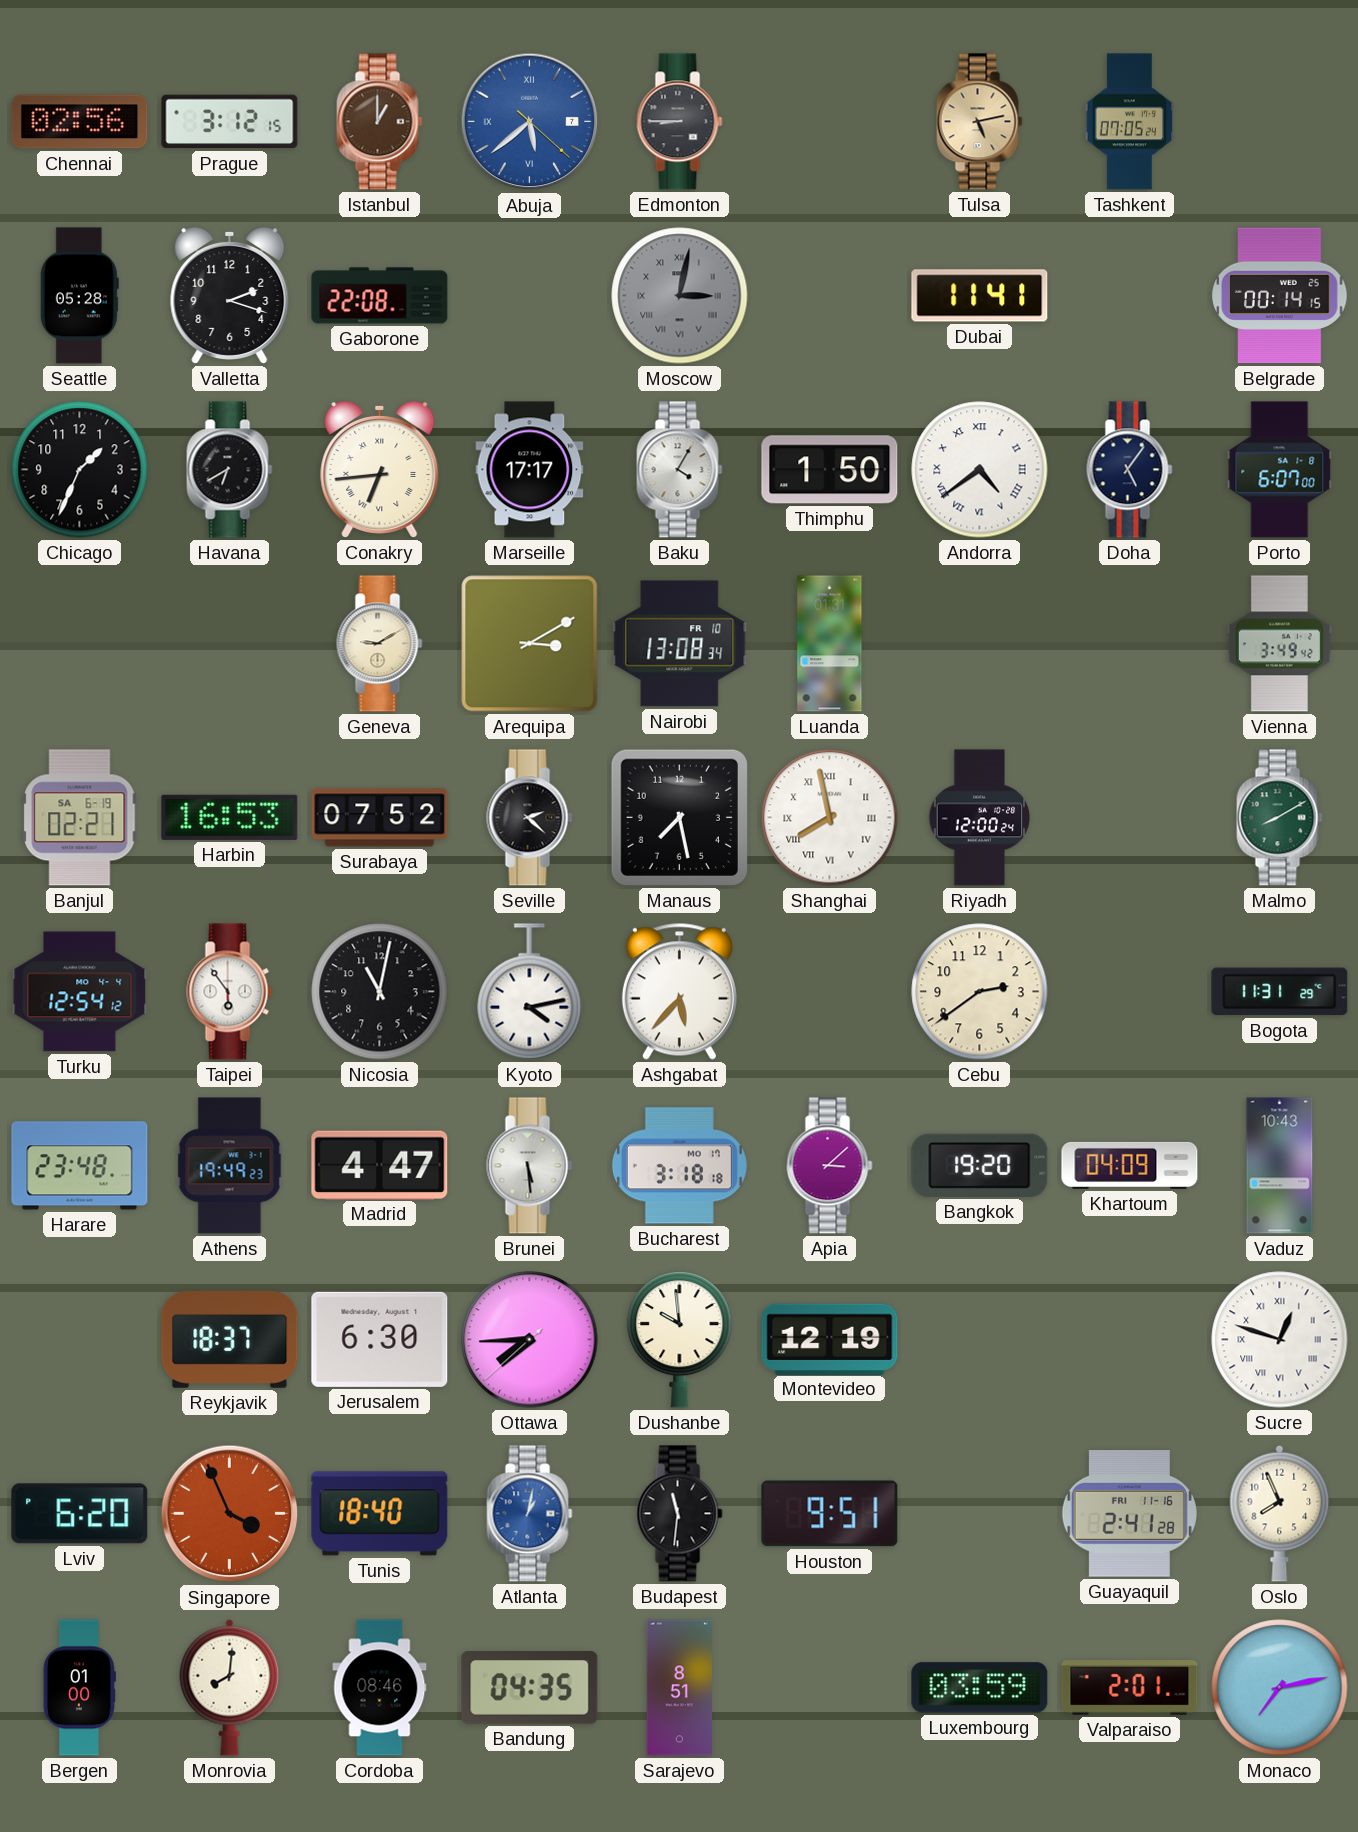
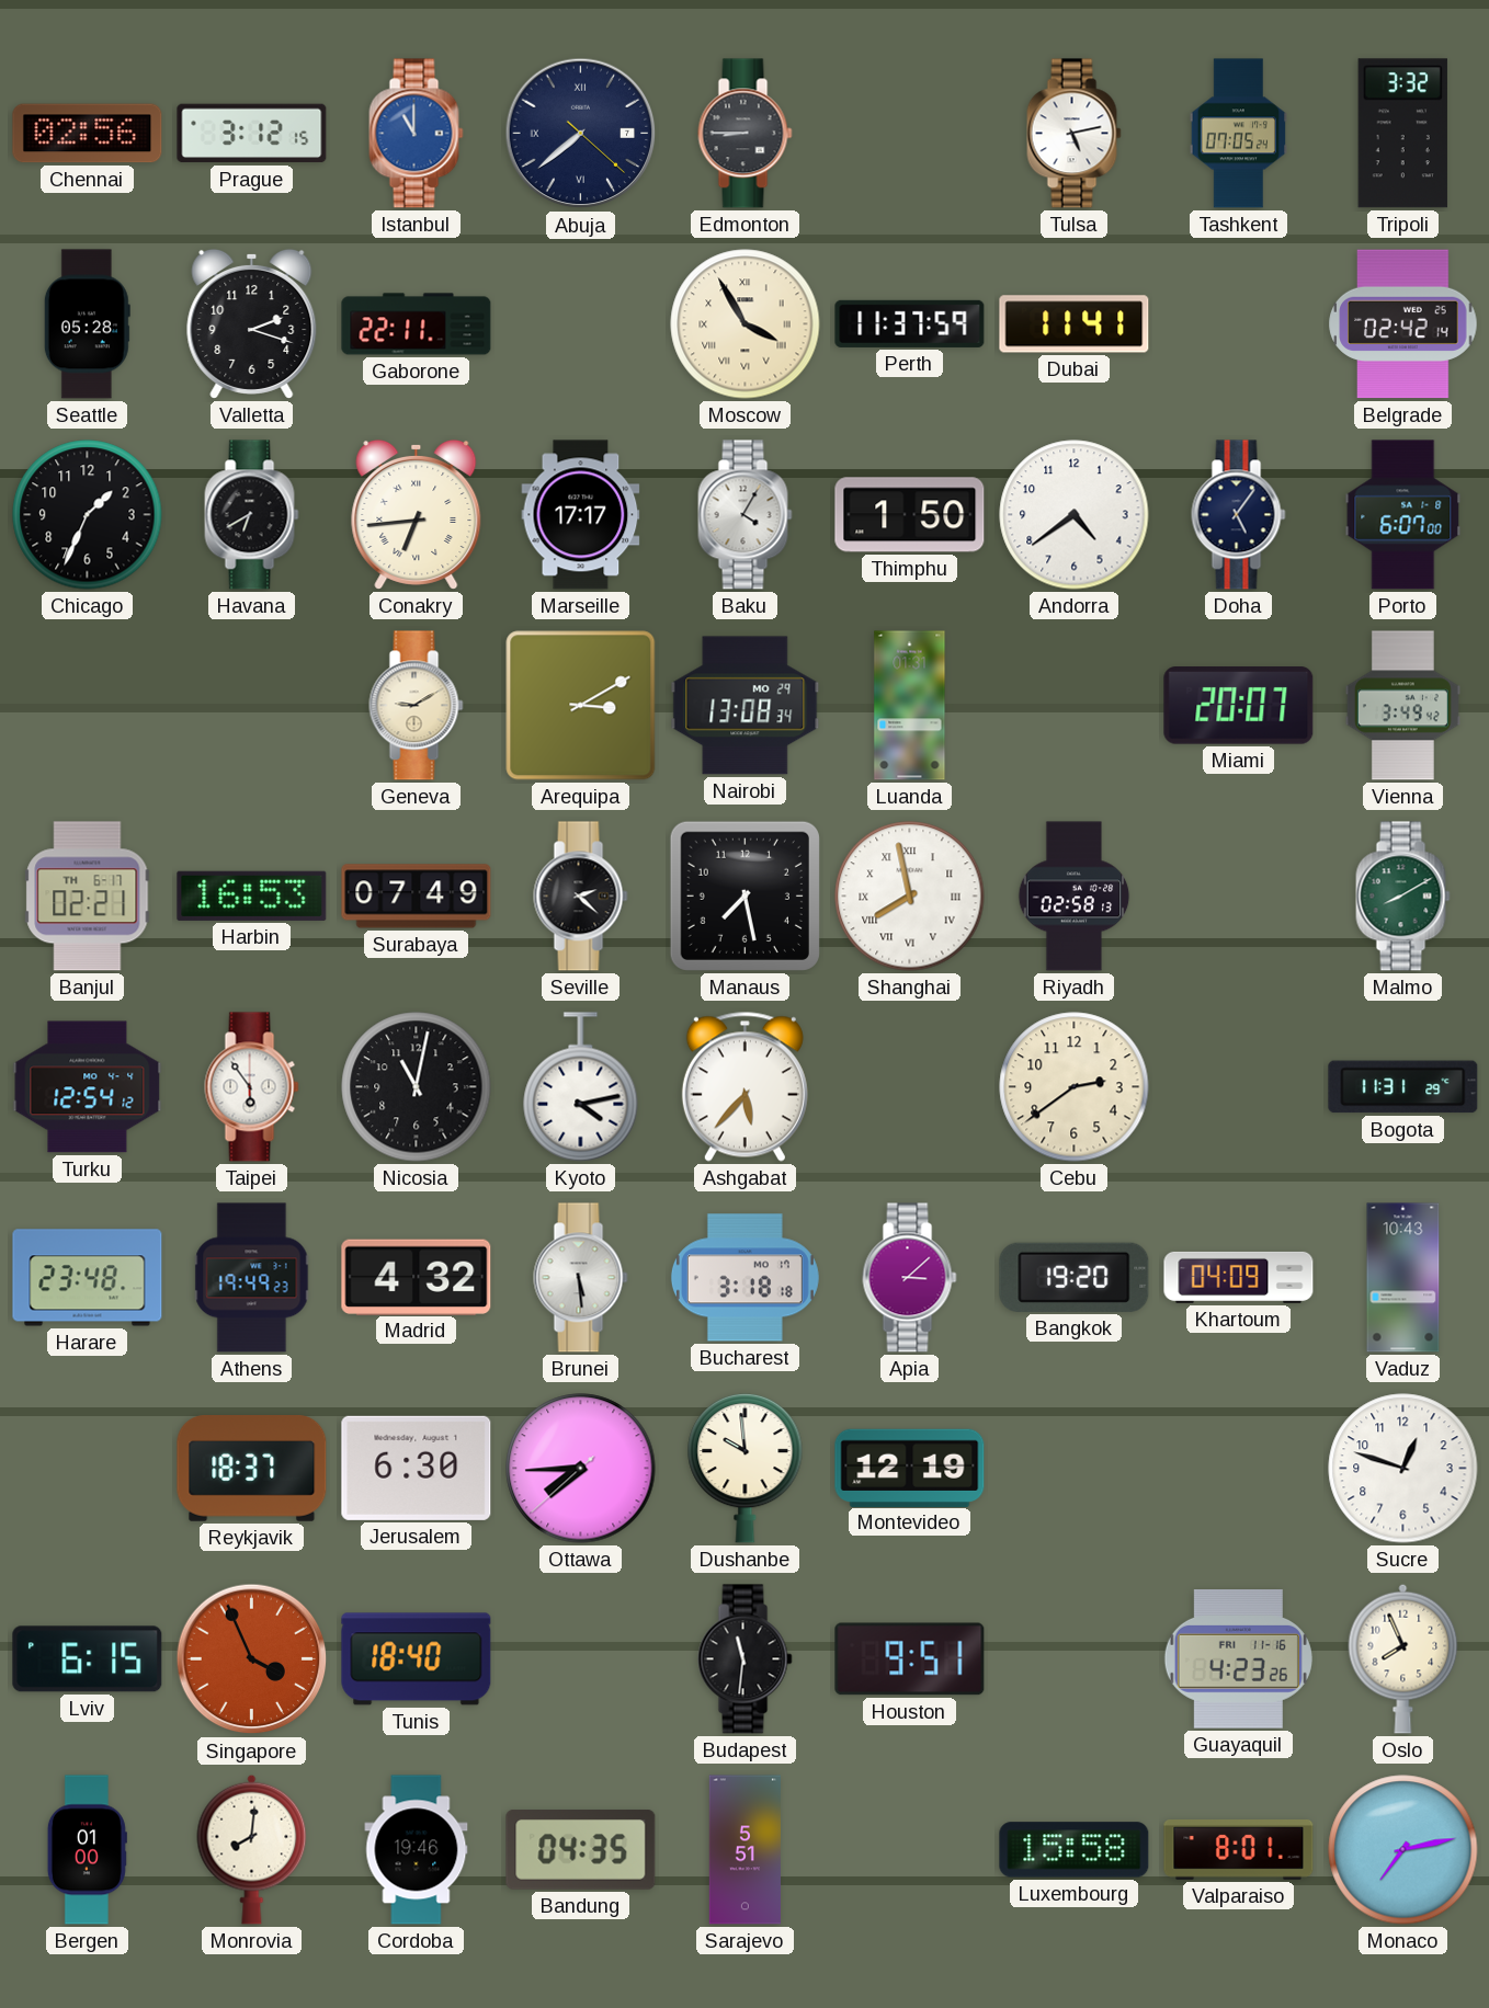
Istanbul: 1:00 -> 11:00
Istanbul dial: brown -> blue
Abuja: 5:38 -> 7:38
Abuja dial: blue -> navy
Tulsa dial: champagne -> white
Tripoli: none -> 3:32
Gaborone: 22:08 -> 22:11
Moscow: 3:02 -> 3:55
Moscow dial: grey -> cream
Perth: none -> 11:37
Belgrade: 00:14 -> 02:42
Andorra numerals: Roman -> Arabic
Nairobi date: FR 10 -> MO 29
Miami: none -> 20:07
Banjul date: SA 6-19 -> TH 6-17
Surabaya: 07:52 -> 07:49
Riyadh: 12:00 -> 02:58
Madrid: 4:47 -> 4:32
Sucre numerals: Roman -> Arabic
Lviv: 6:20 -> 6:15
Atlanta: 1:02 -> none
Guayaquil: 2:41 -> 4:23
Cordoba: 08:46 -> 19:46
Sarajevo: 8:51 -> 5:51
Luxembourg: 03:59 -> 15:58
Valparaiso: 2:01 -> 8:01
